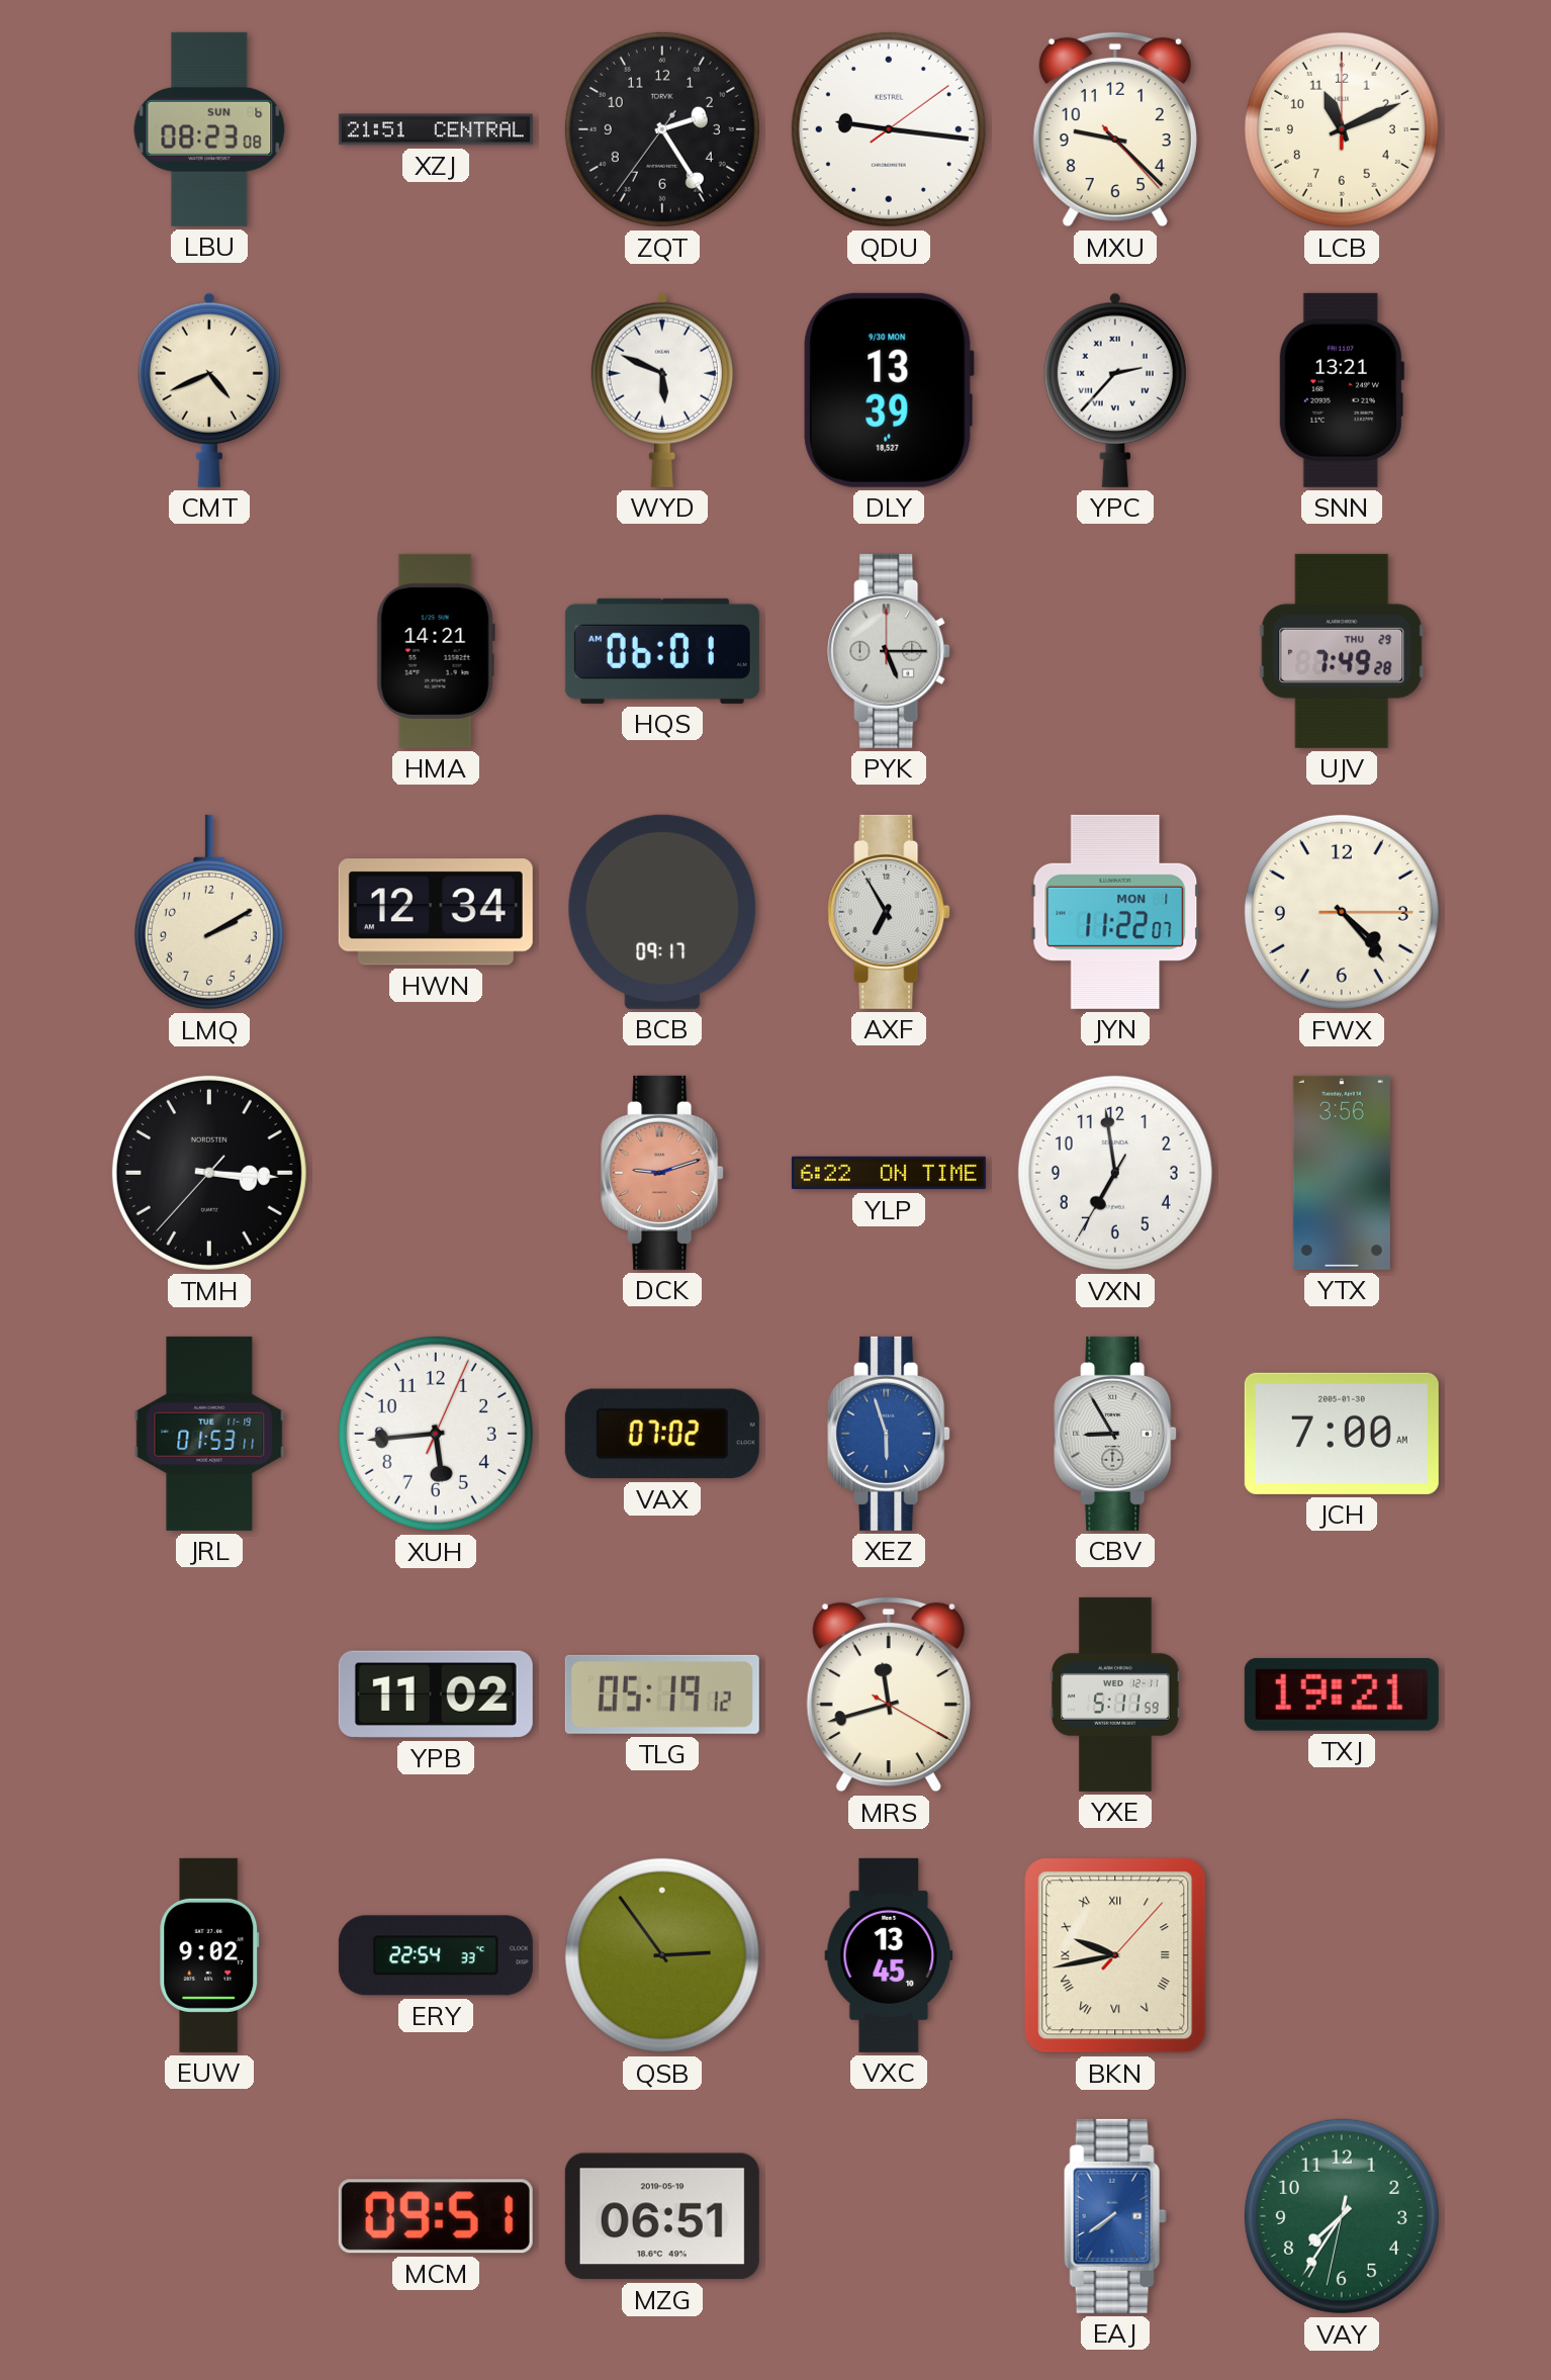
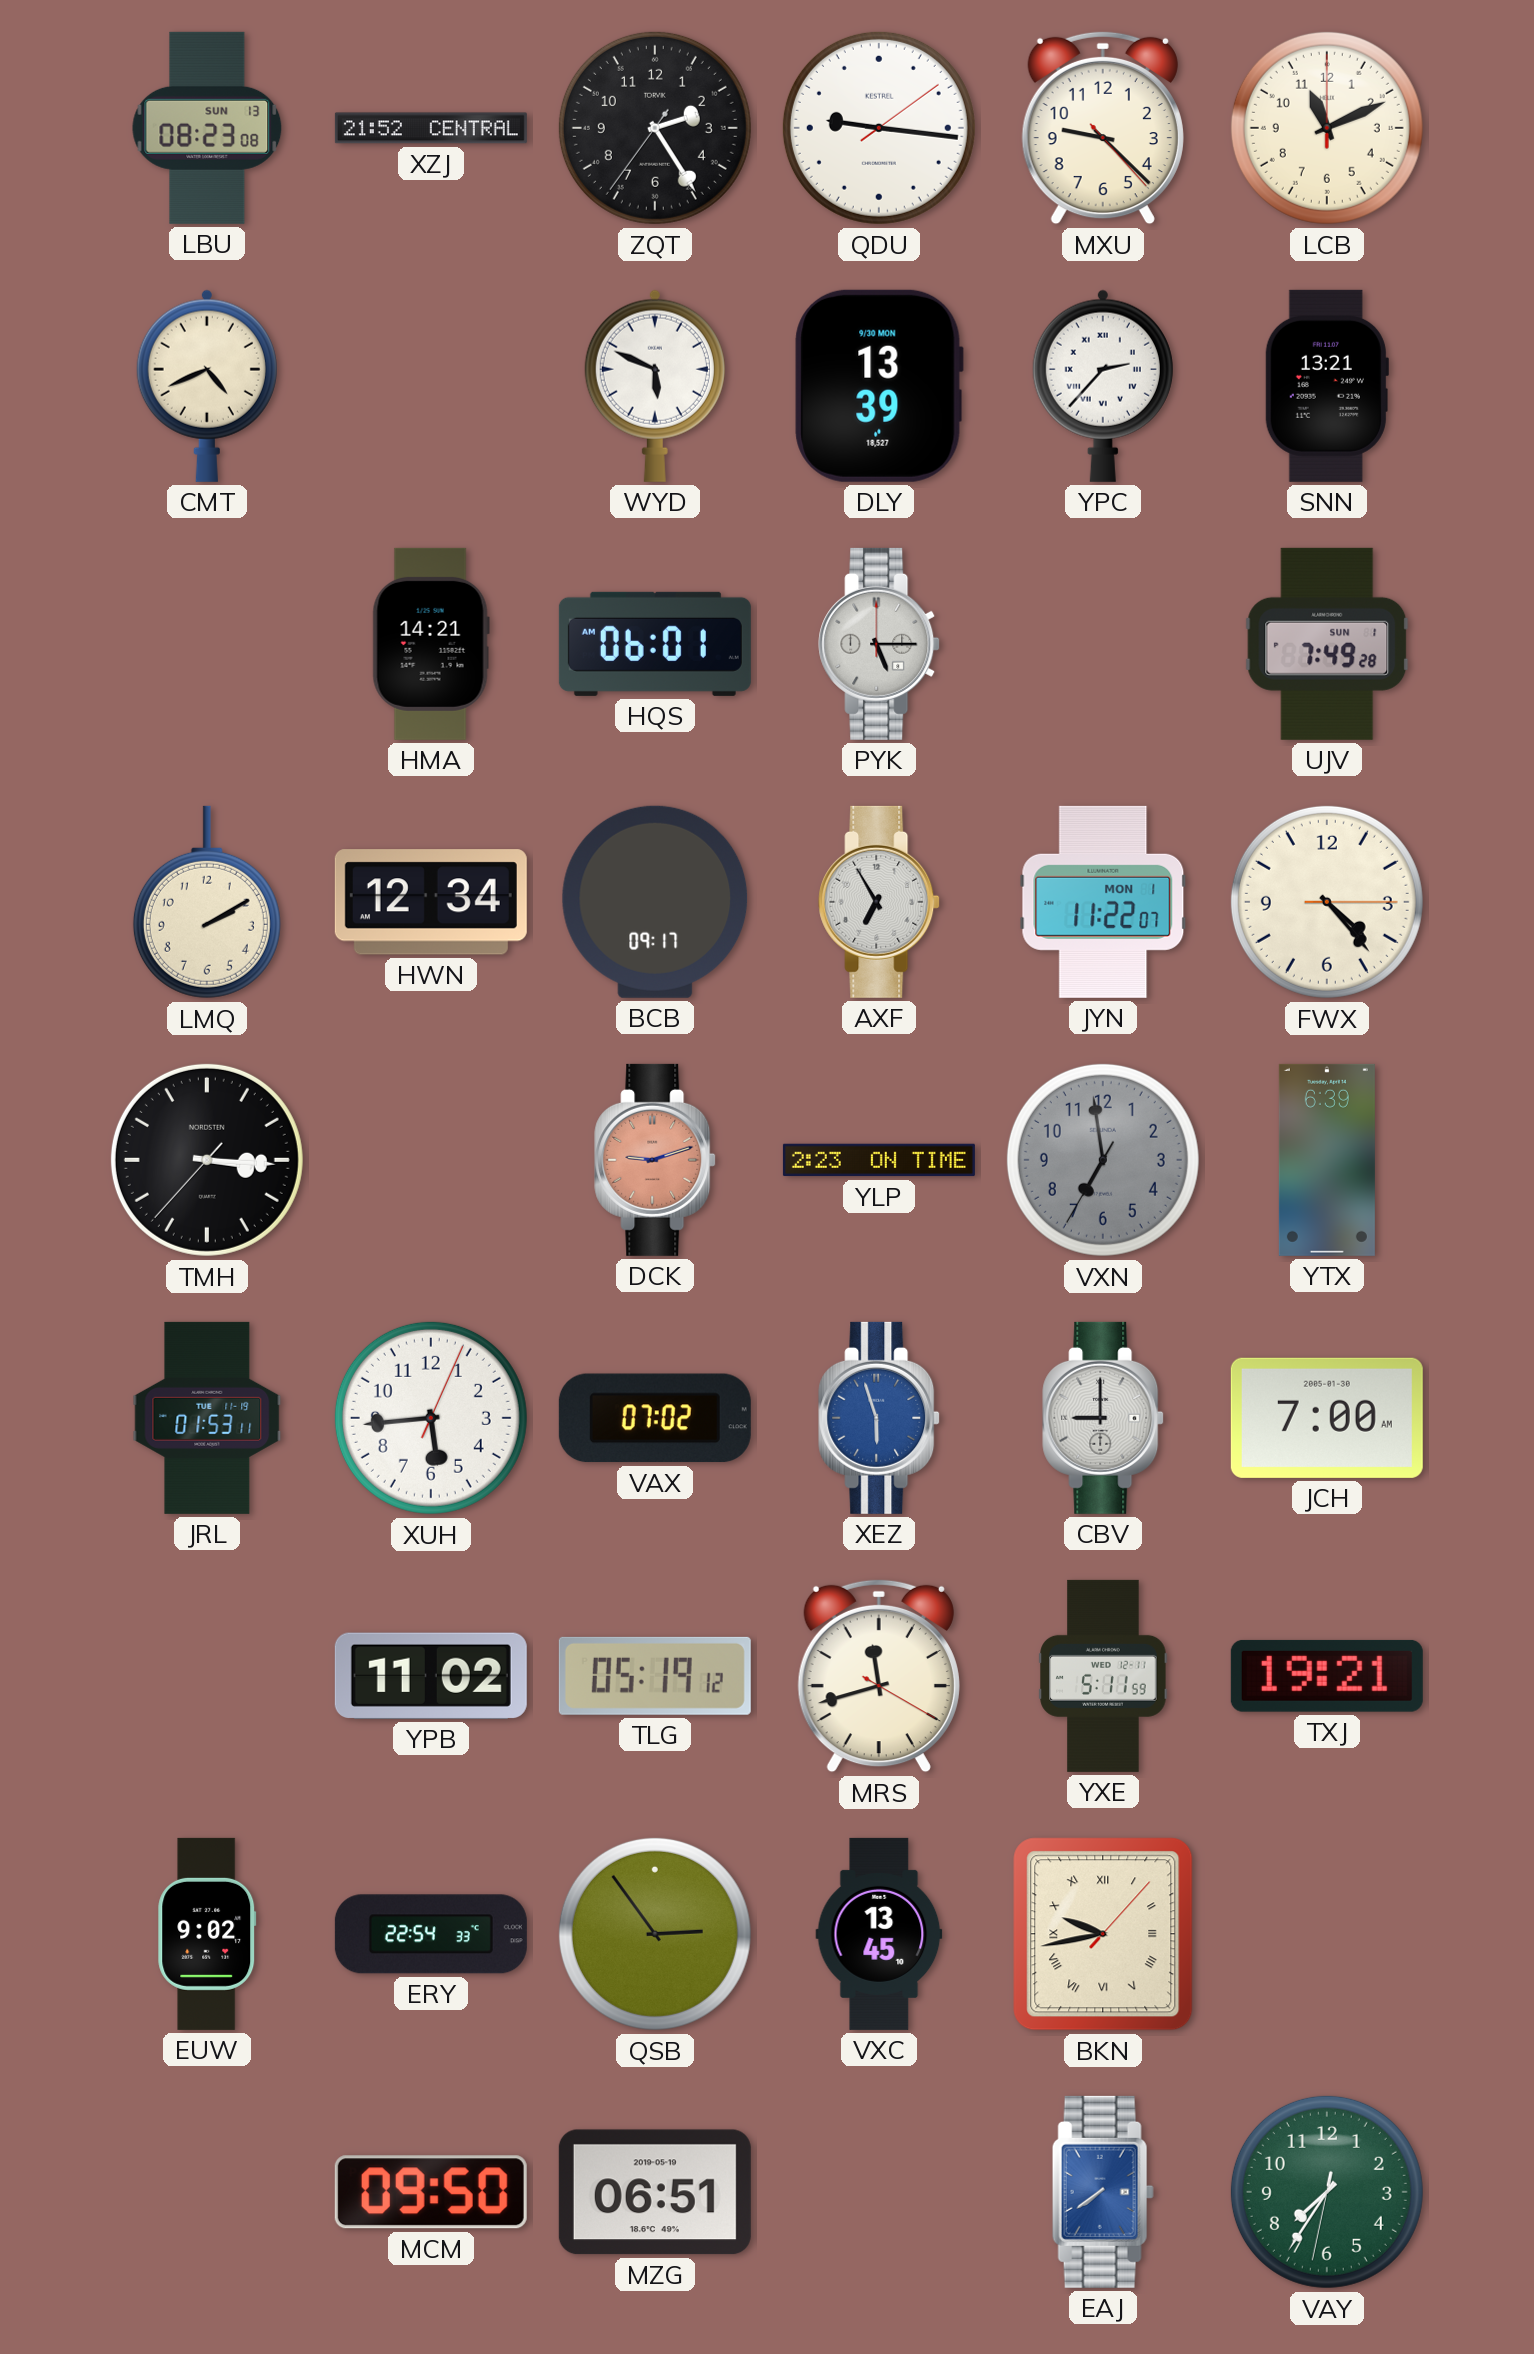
LBU date: SUN 6 -> SUN 13
XZJ: 21:51 -> 21:52
UJV date: THU 29 -> SUN 1
YLP: 6:22 -> 2:23
VXN dial: white -> grey
YTX: 3:56 -> 6:39
CBV: 8:55 -> 9:00
MCM: 09:51 -> 09:50
